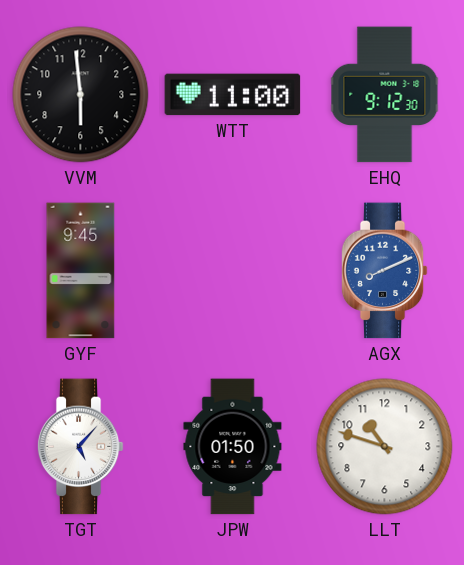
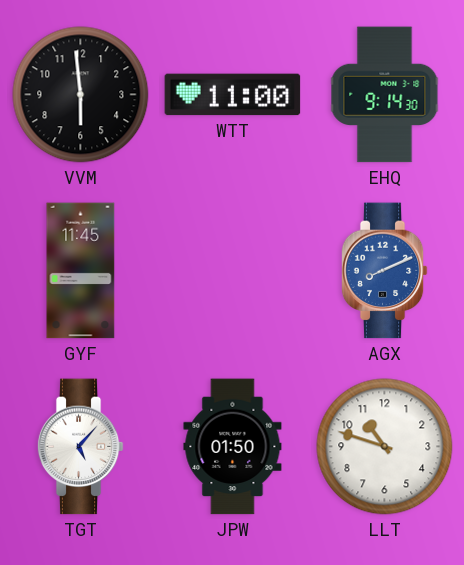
EHQ: 9:12 -> 9:14
GYF: 9:45 -> 11:45
